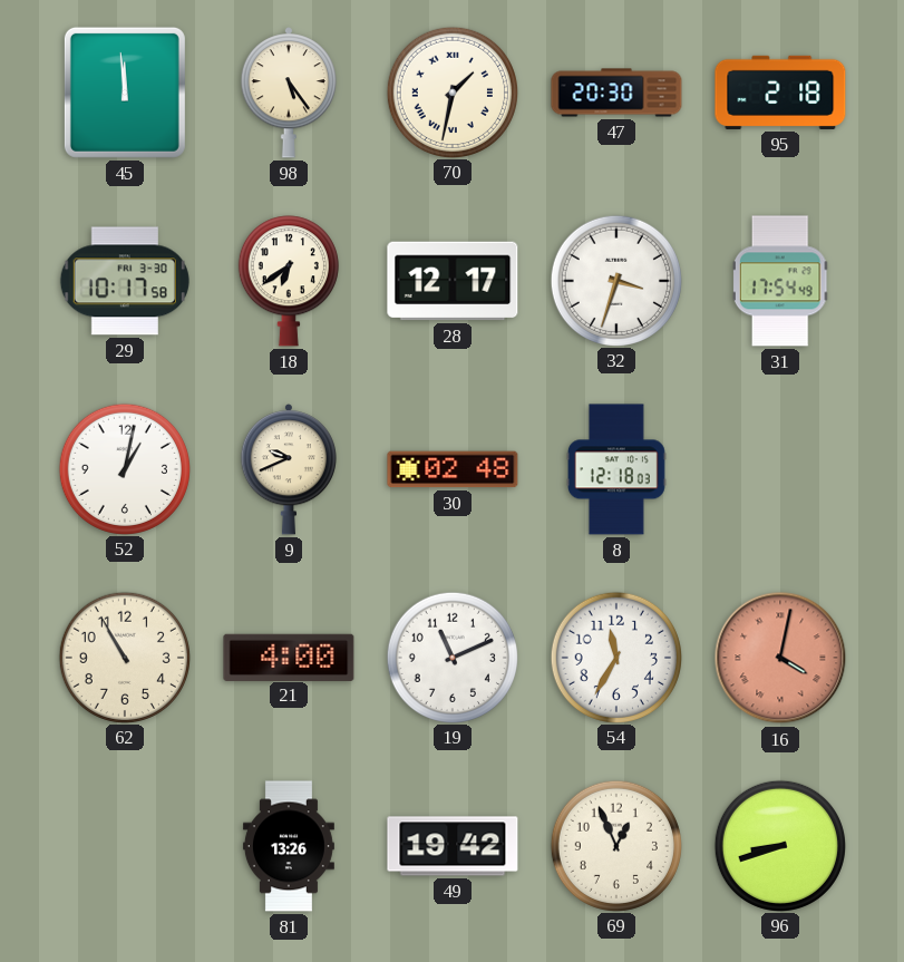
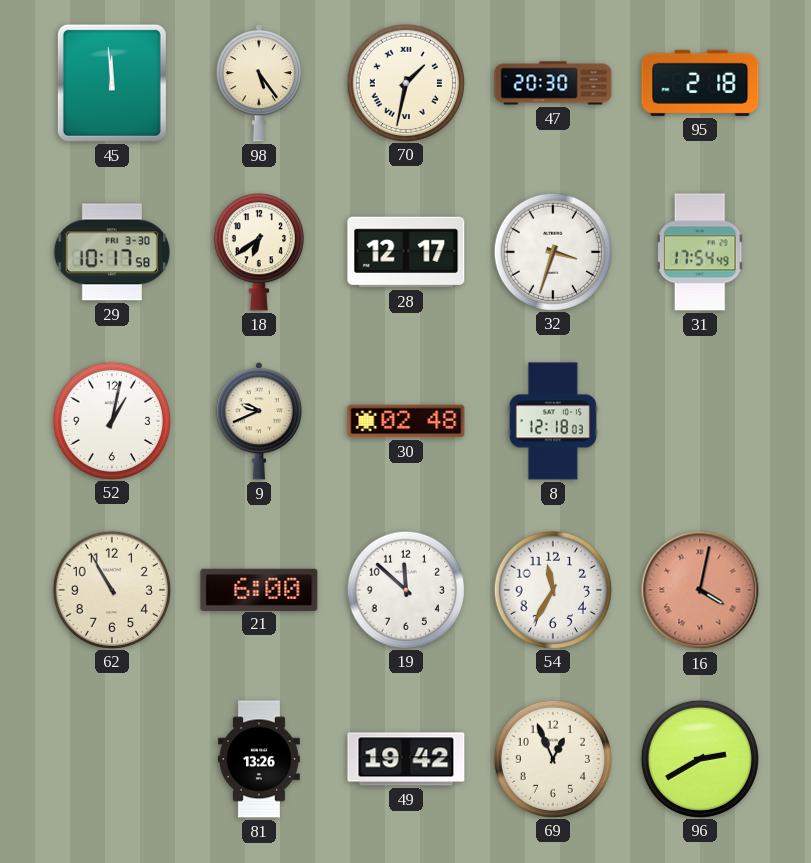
21: 4:00 -> 6:00
19: 11:11 -> 11:52
96: 8:42 -> 2:40
